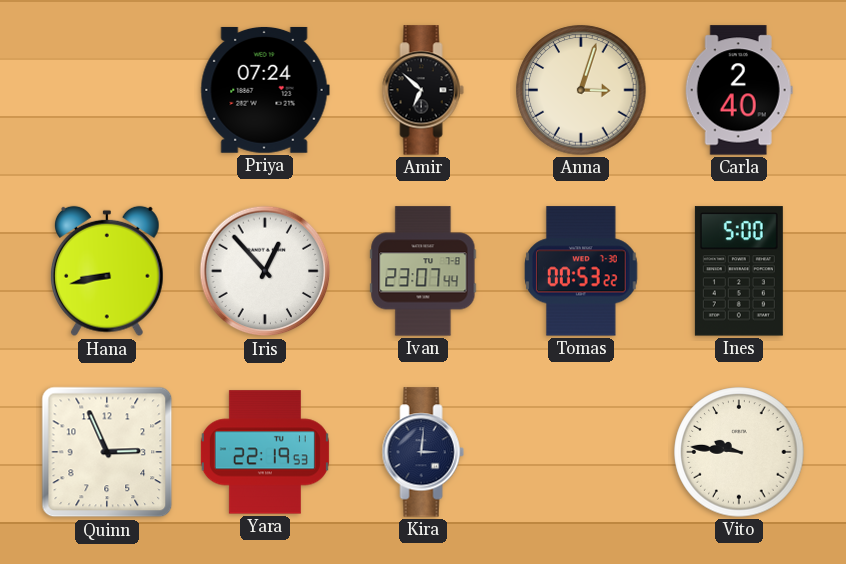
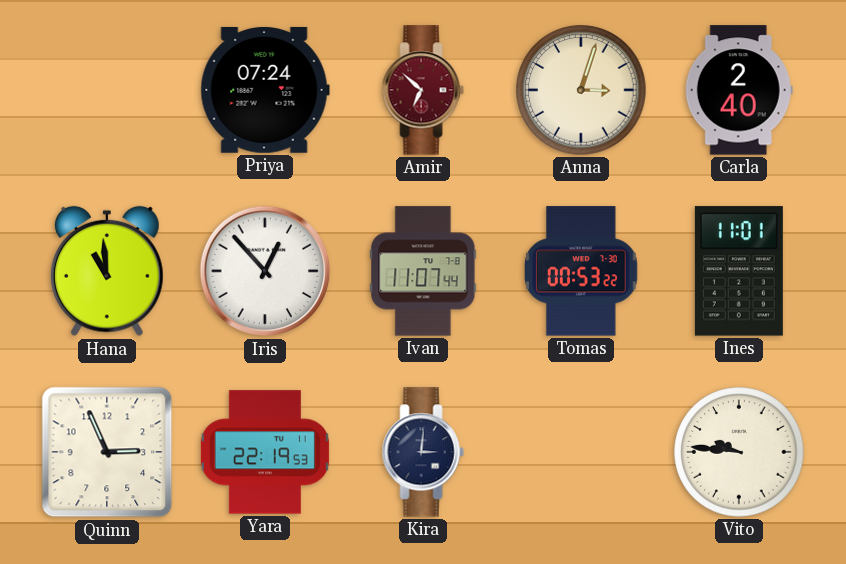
Amir dial: black -> burgundy
Hana: 8:43 -> 10:59
Ivan: 23:07 -> 11:07
Ines: 5:00 -> 11:01
